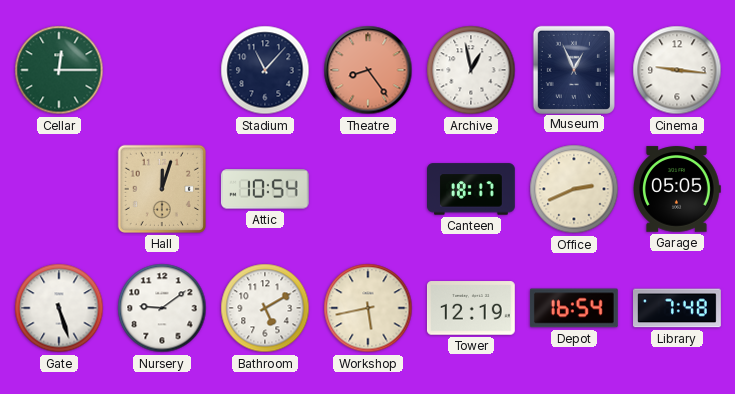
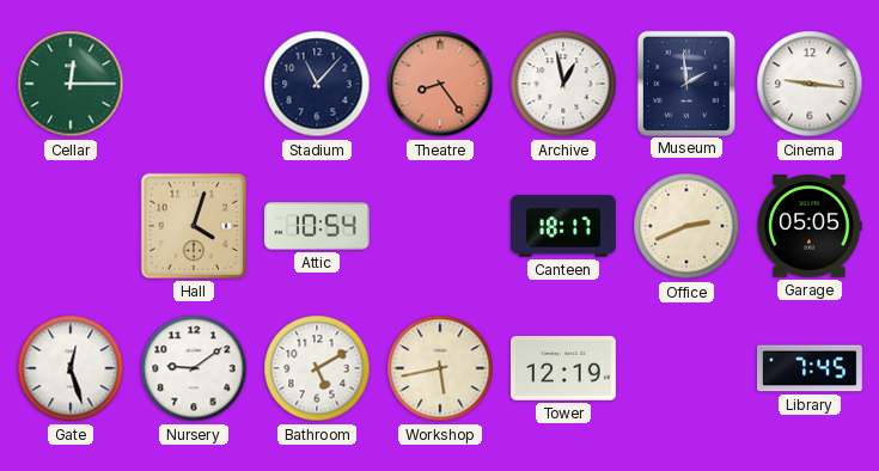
Museum: 12:56 -> 1:59
Hall: 12:03 -> 4:03
Gate: 5:27 -> 12:27
Depot: 16:54 -> none
Library: 7:48 -> 7:45
